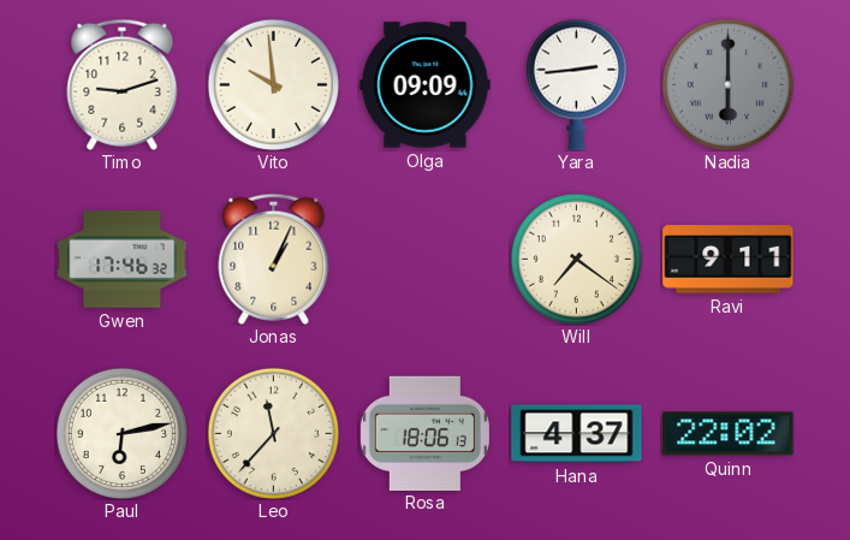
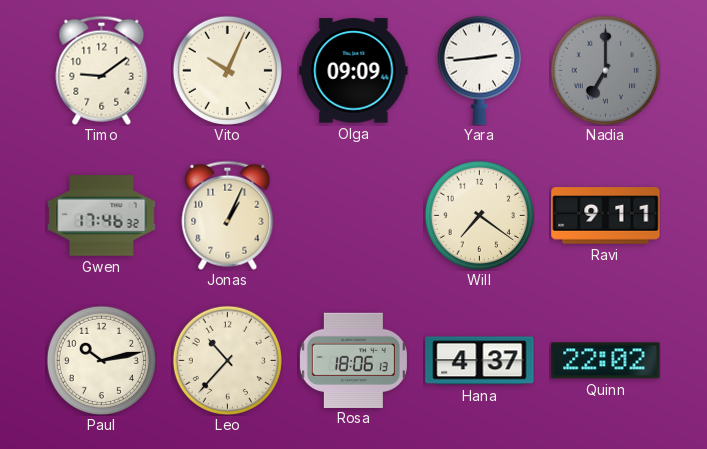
Timo: 9:12 -> 9:09
Vito: 9:59 -> 10:04
Nadia: 6:00 -> 7:00
Paul: 6:13 -> 10:13
Leo: 11:37 -> 10:37
